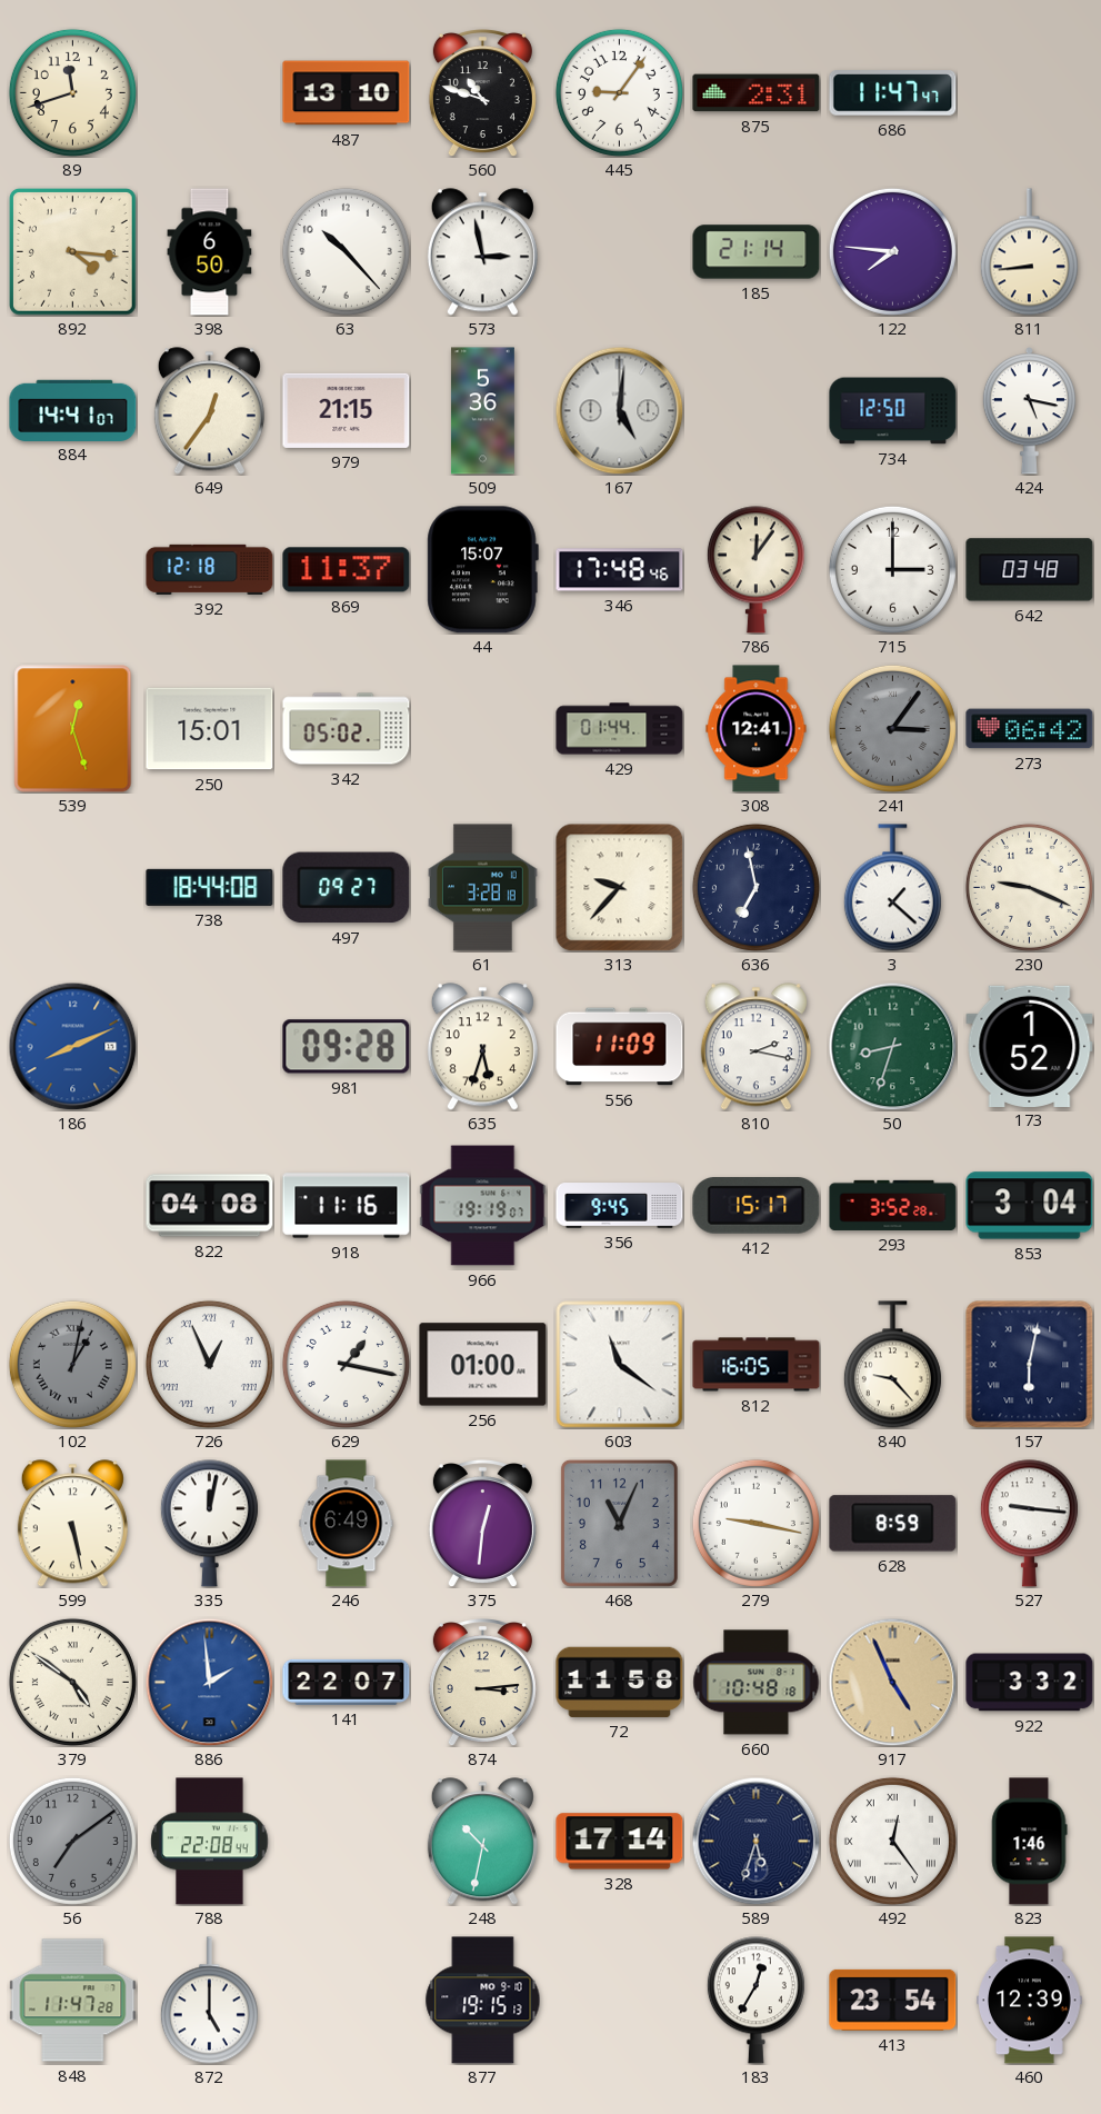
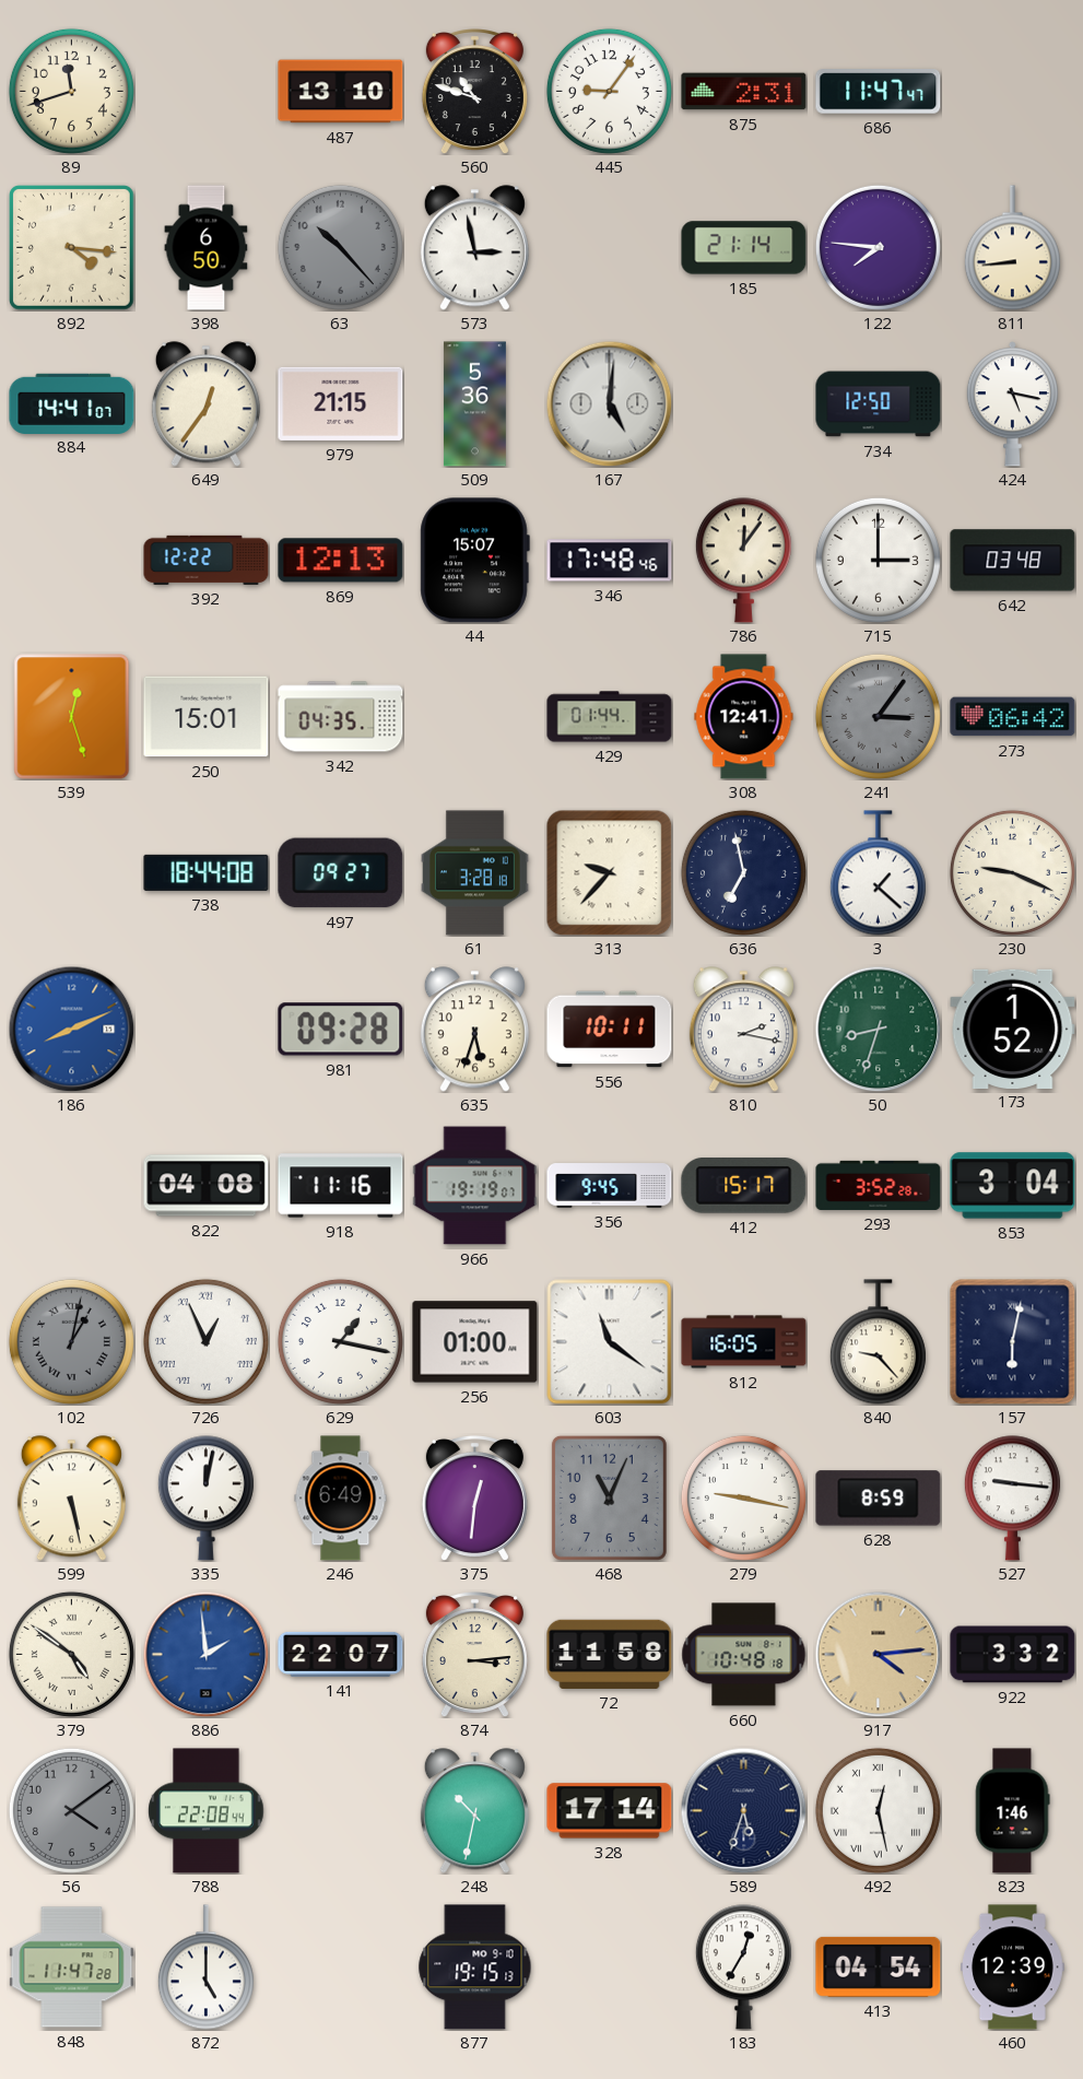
63 dial: white -> grey
392: 12:18 -> 12:22
869: 11:37 -> 12:13
342: 05:02 -> 04:35
556: 11:09 -> 10:11
917: 4:56 -> 4:14
56: 7:09 -> 4:09
492: 12:24 -> 12:28
413: 23:54 -> 04:54
